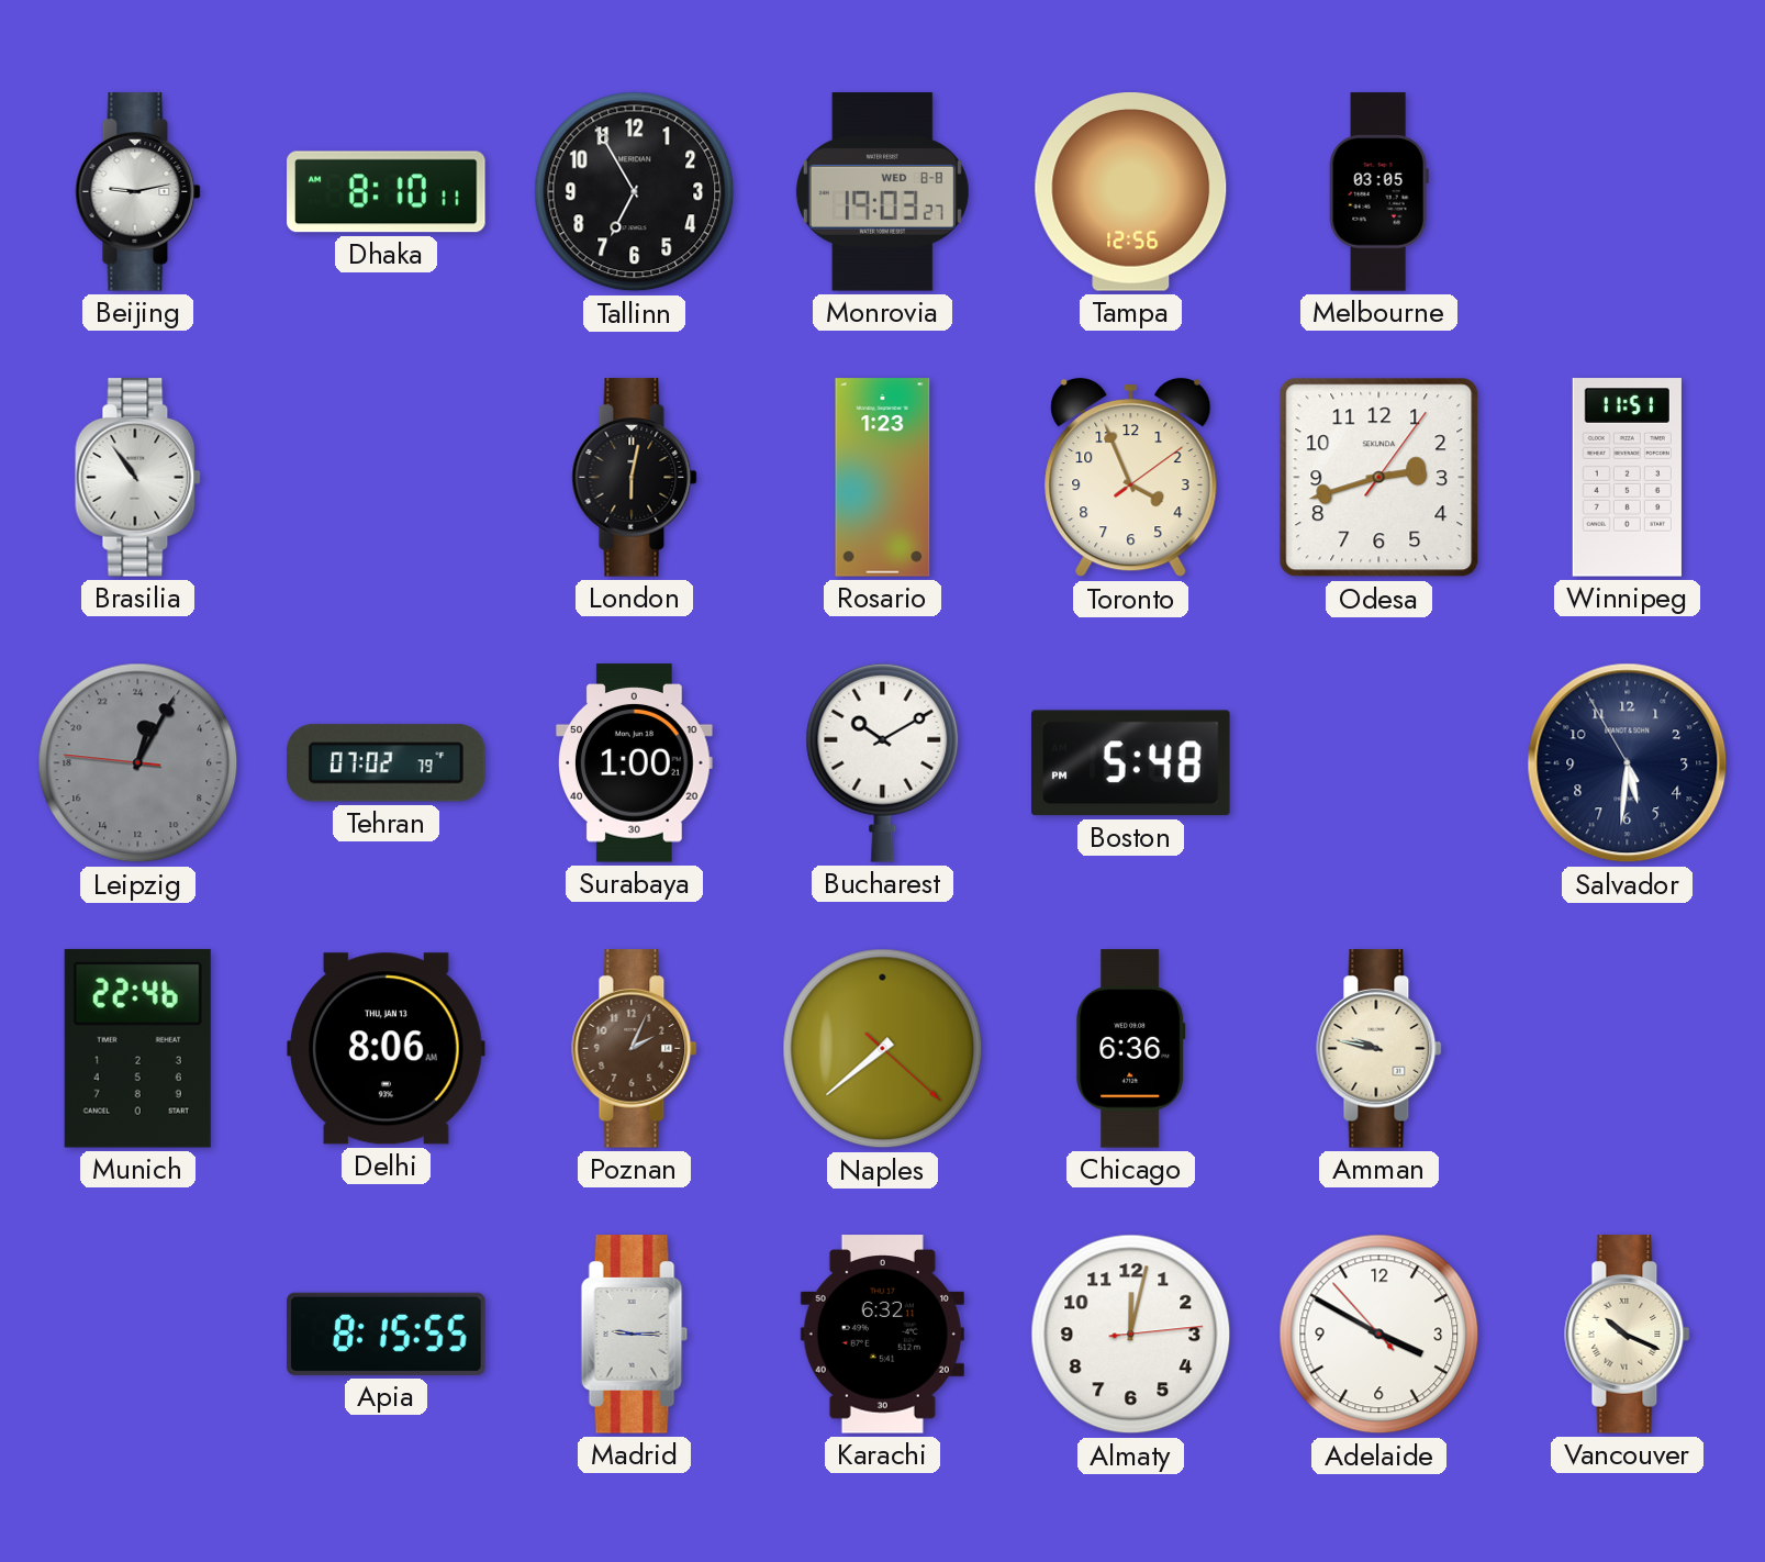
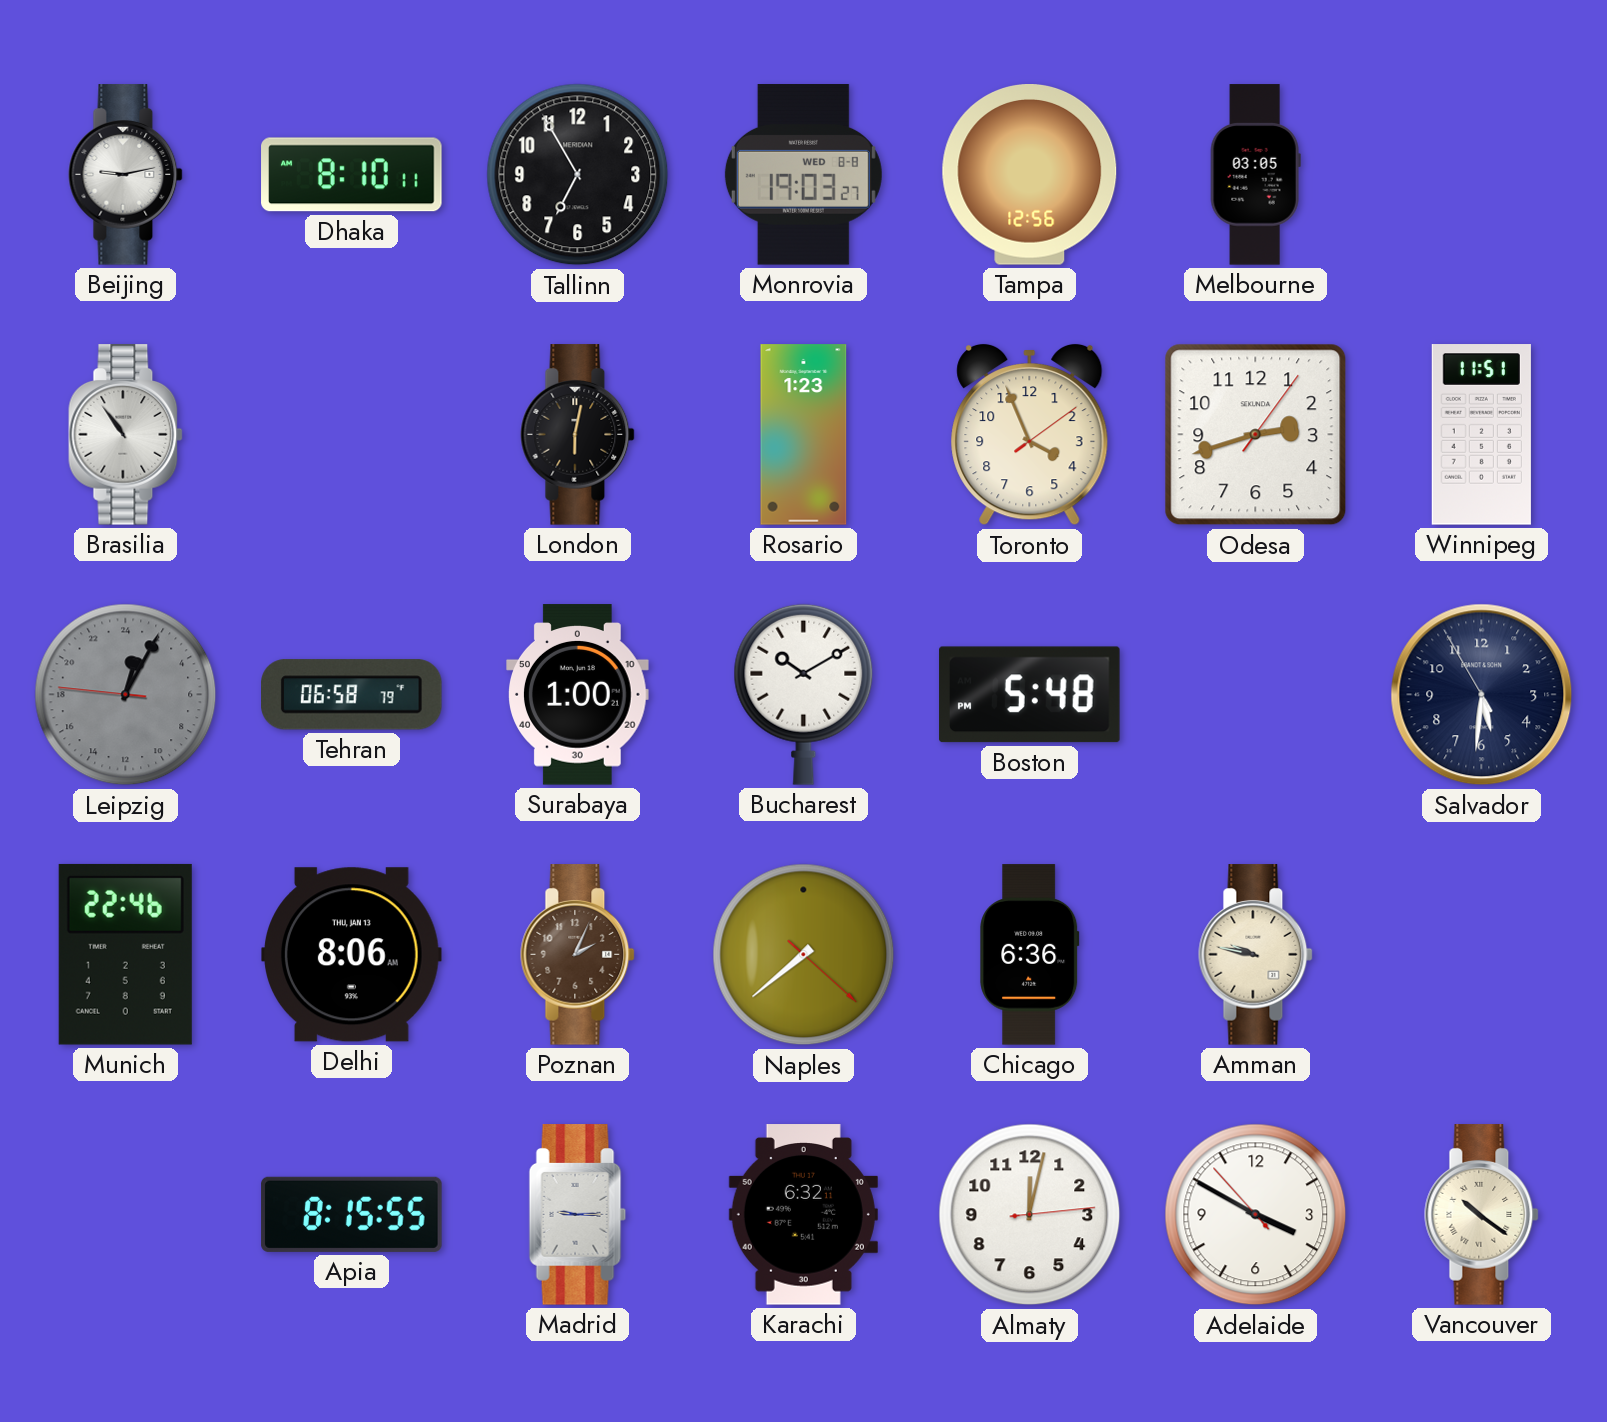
Tehran: 07:02 -> 06:58
Vancouver: 10:19 -> 10:21
